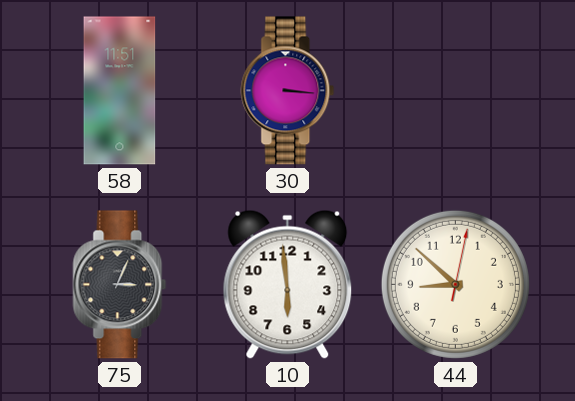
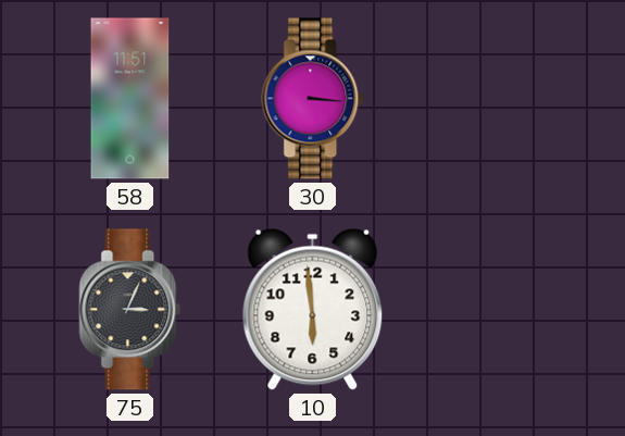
44: 8:52 -> none
